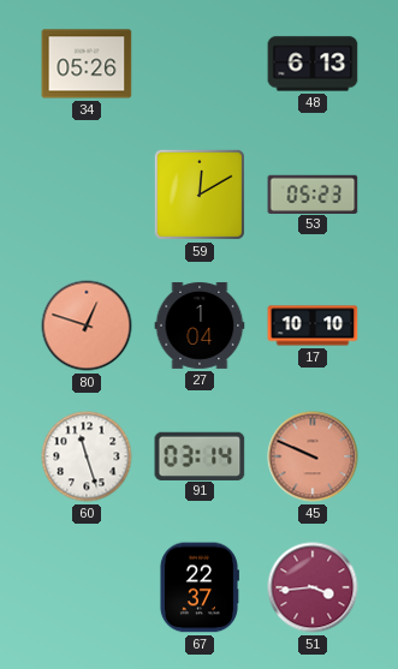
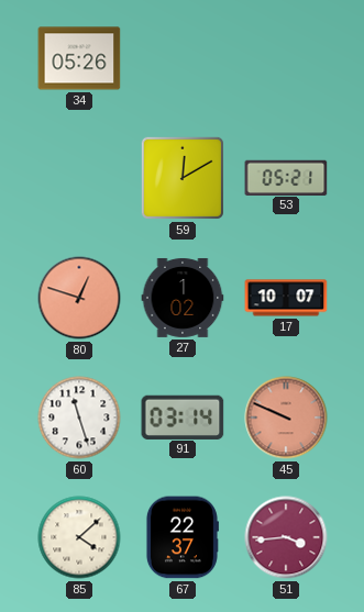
48: 6:13 -> none
53: 05:23 -> 05:21
27: 1:04 -> 1:02
17: 10:10 -> 10:07
85: none -> 4:08
